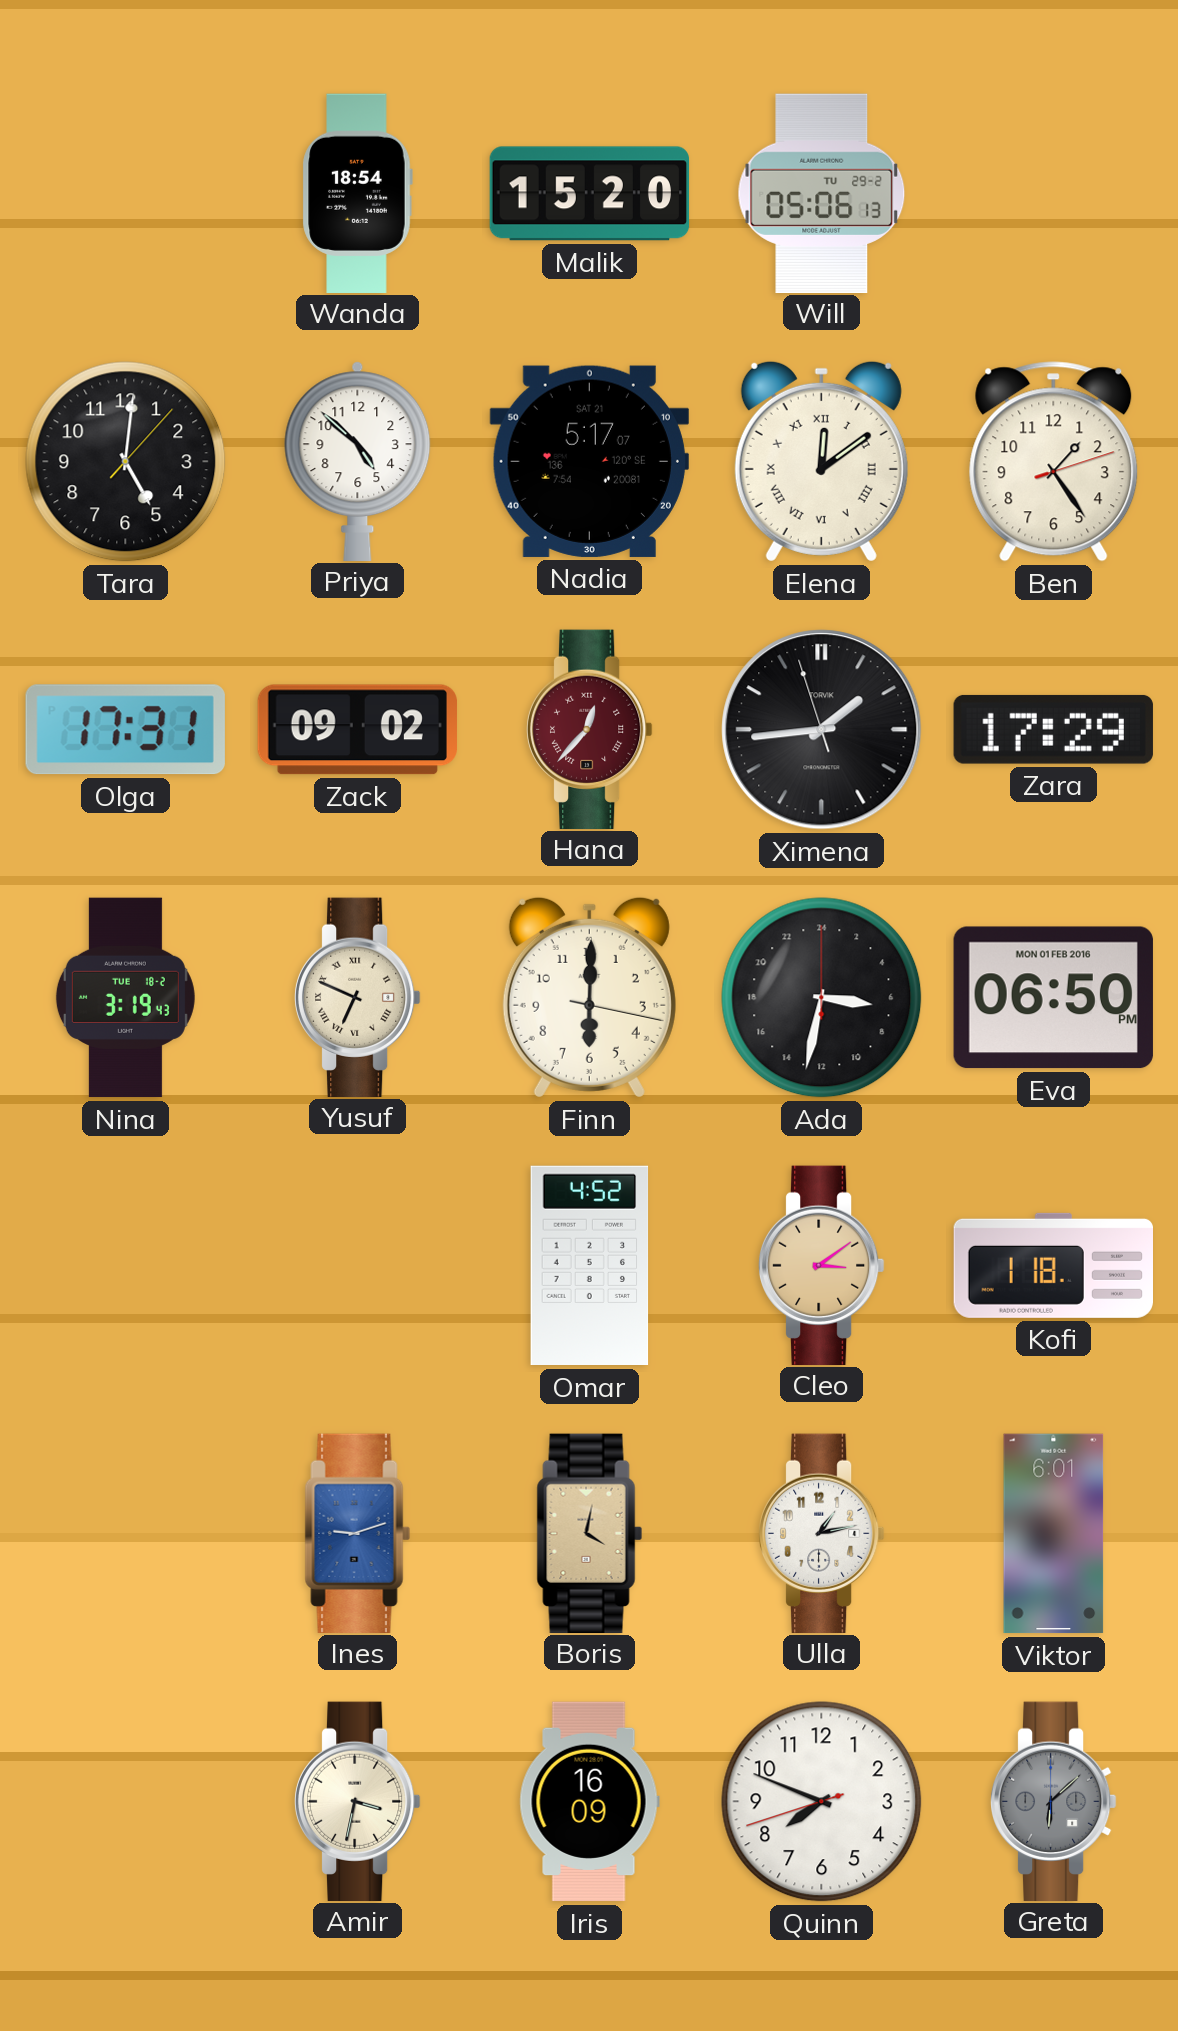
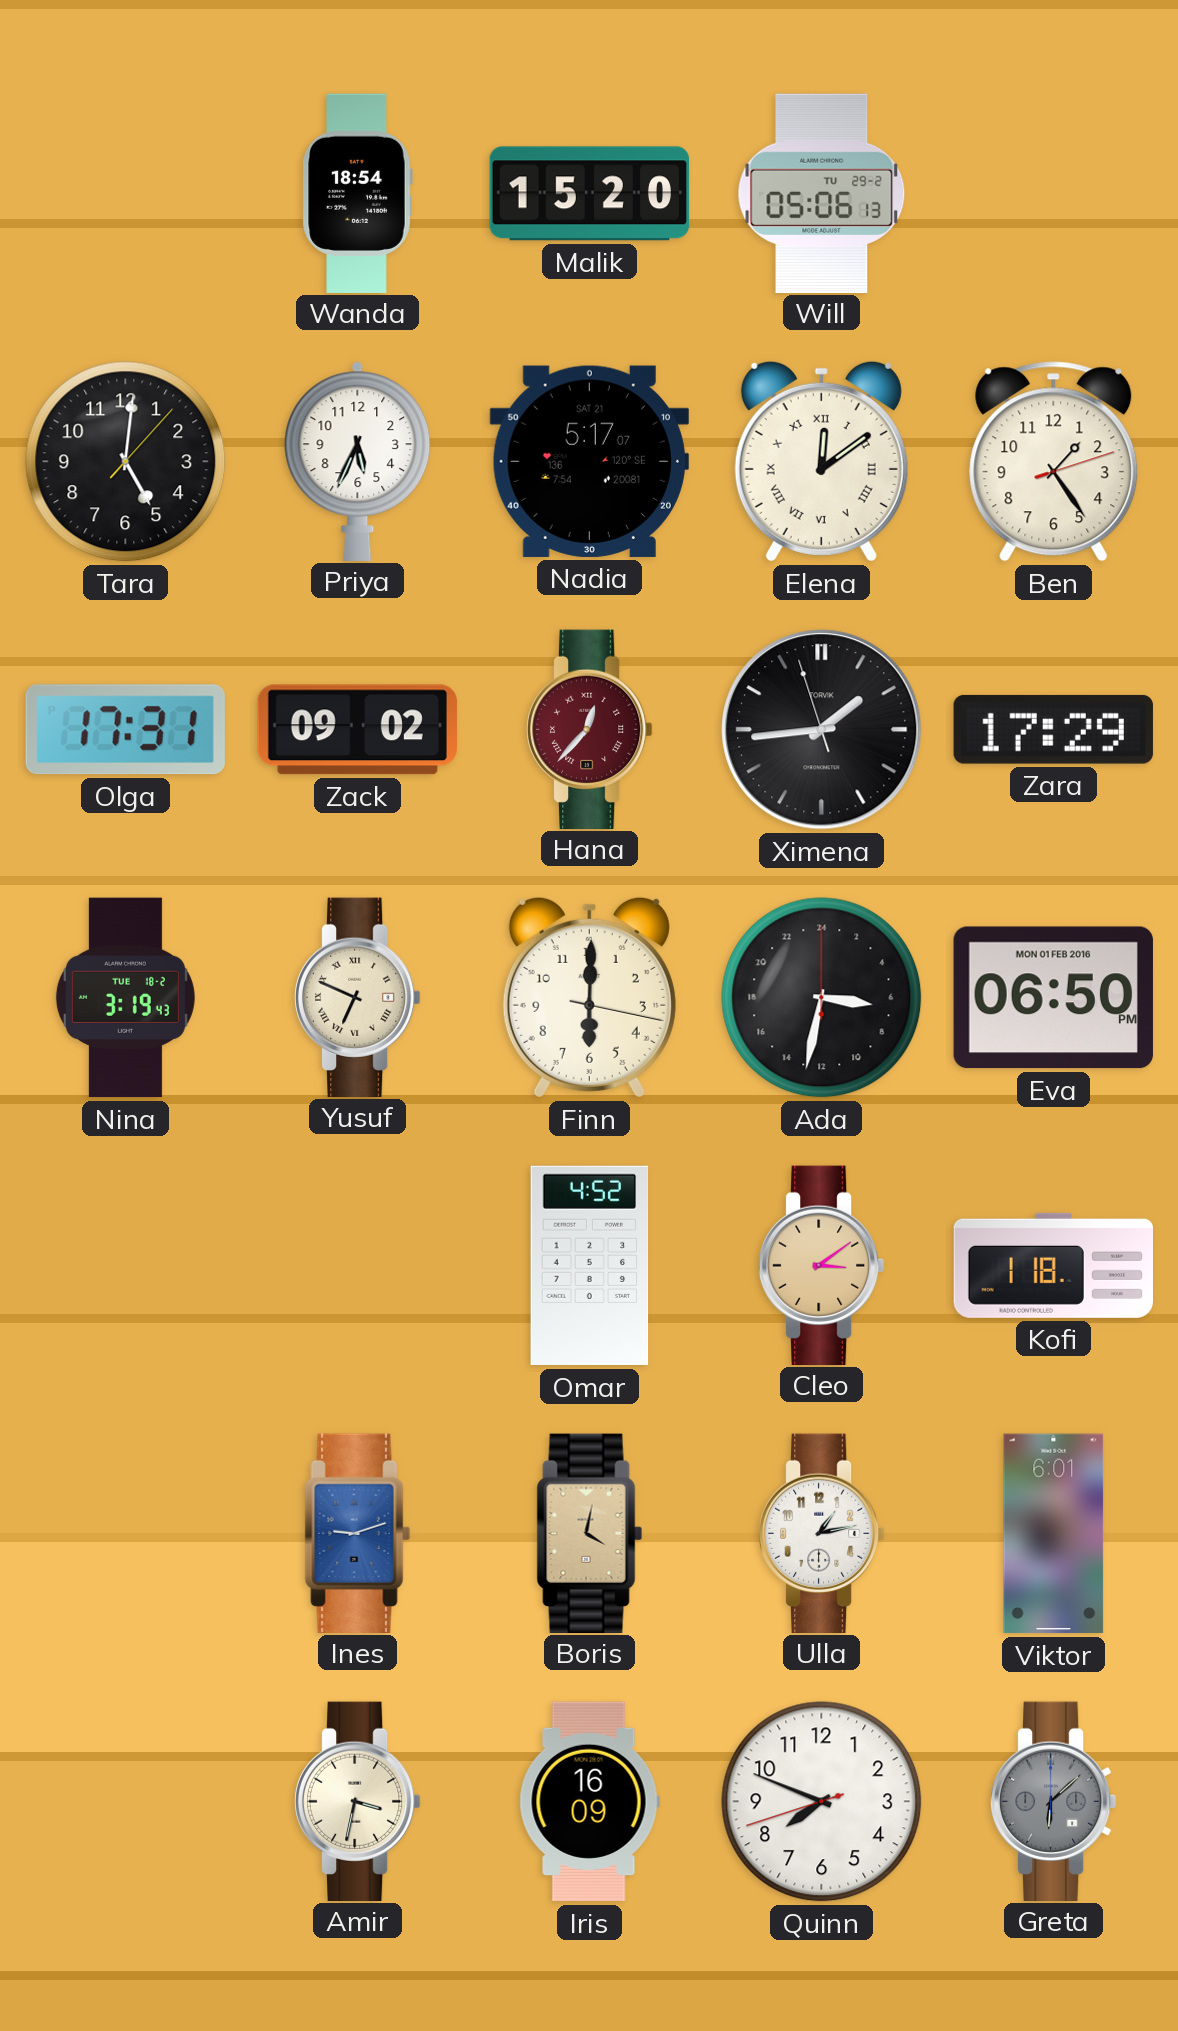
Priya: 4:52 -> 5:34
